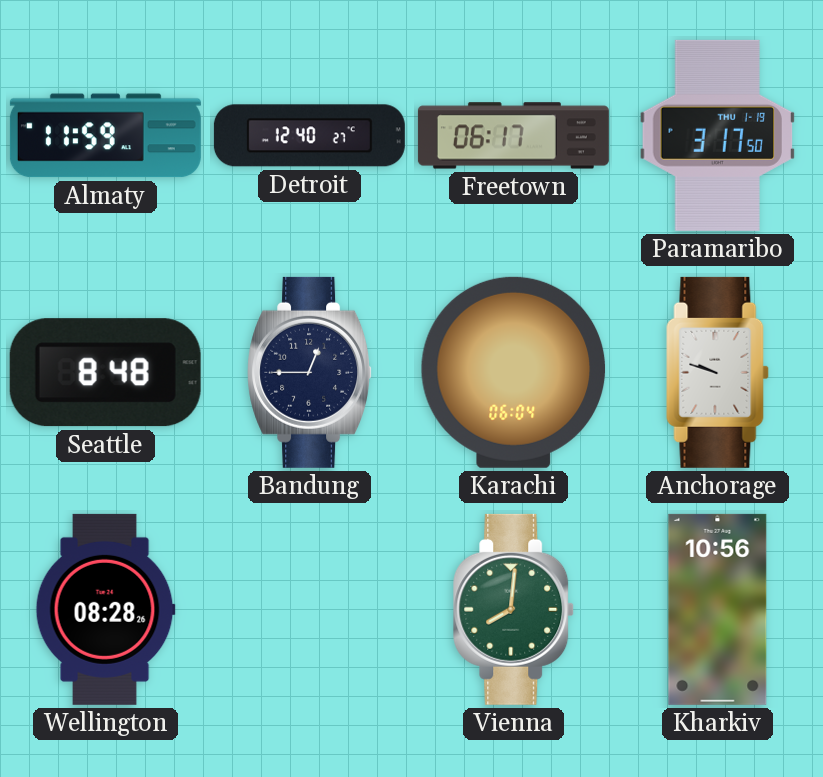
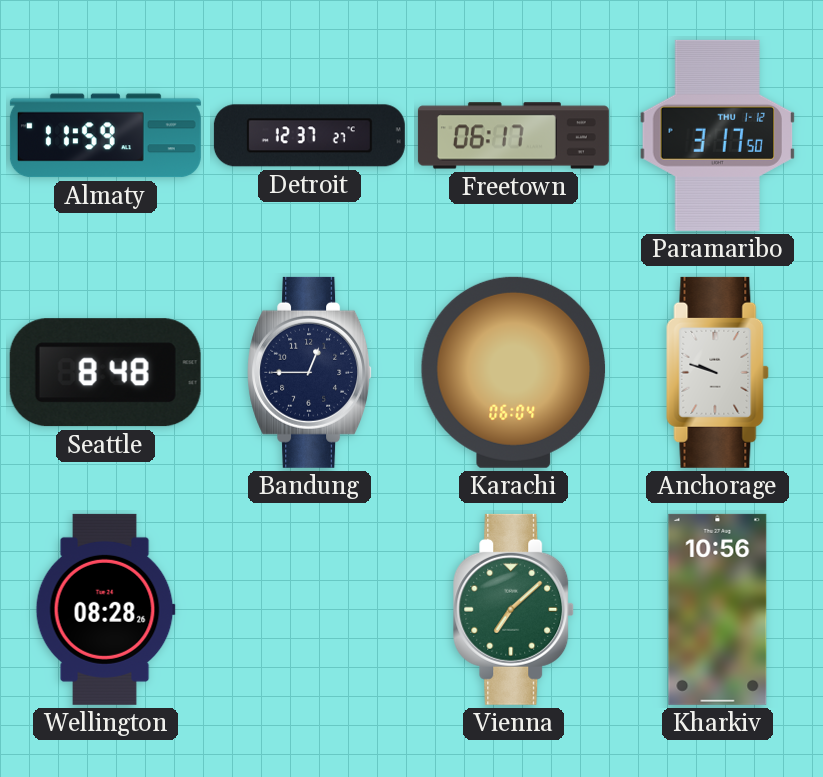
Detroit: 12:40 -> 12:37
Paramaribo date: THU 1-19 -> THU 1-12
Vienna: 8:01 -> 7:08
